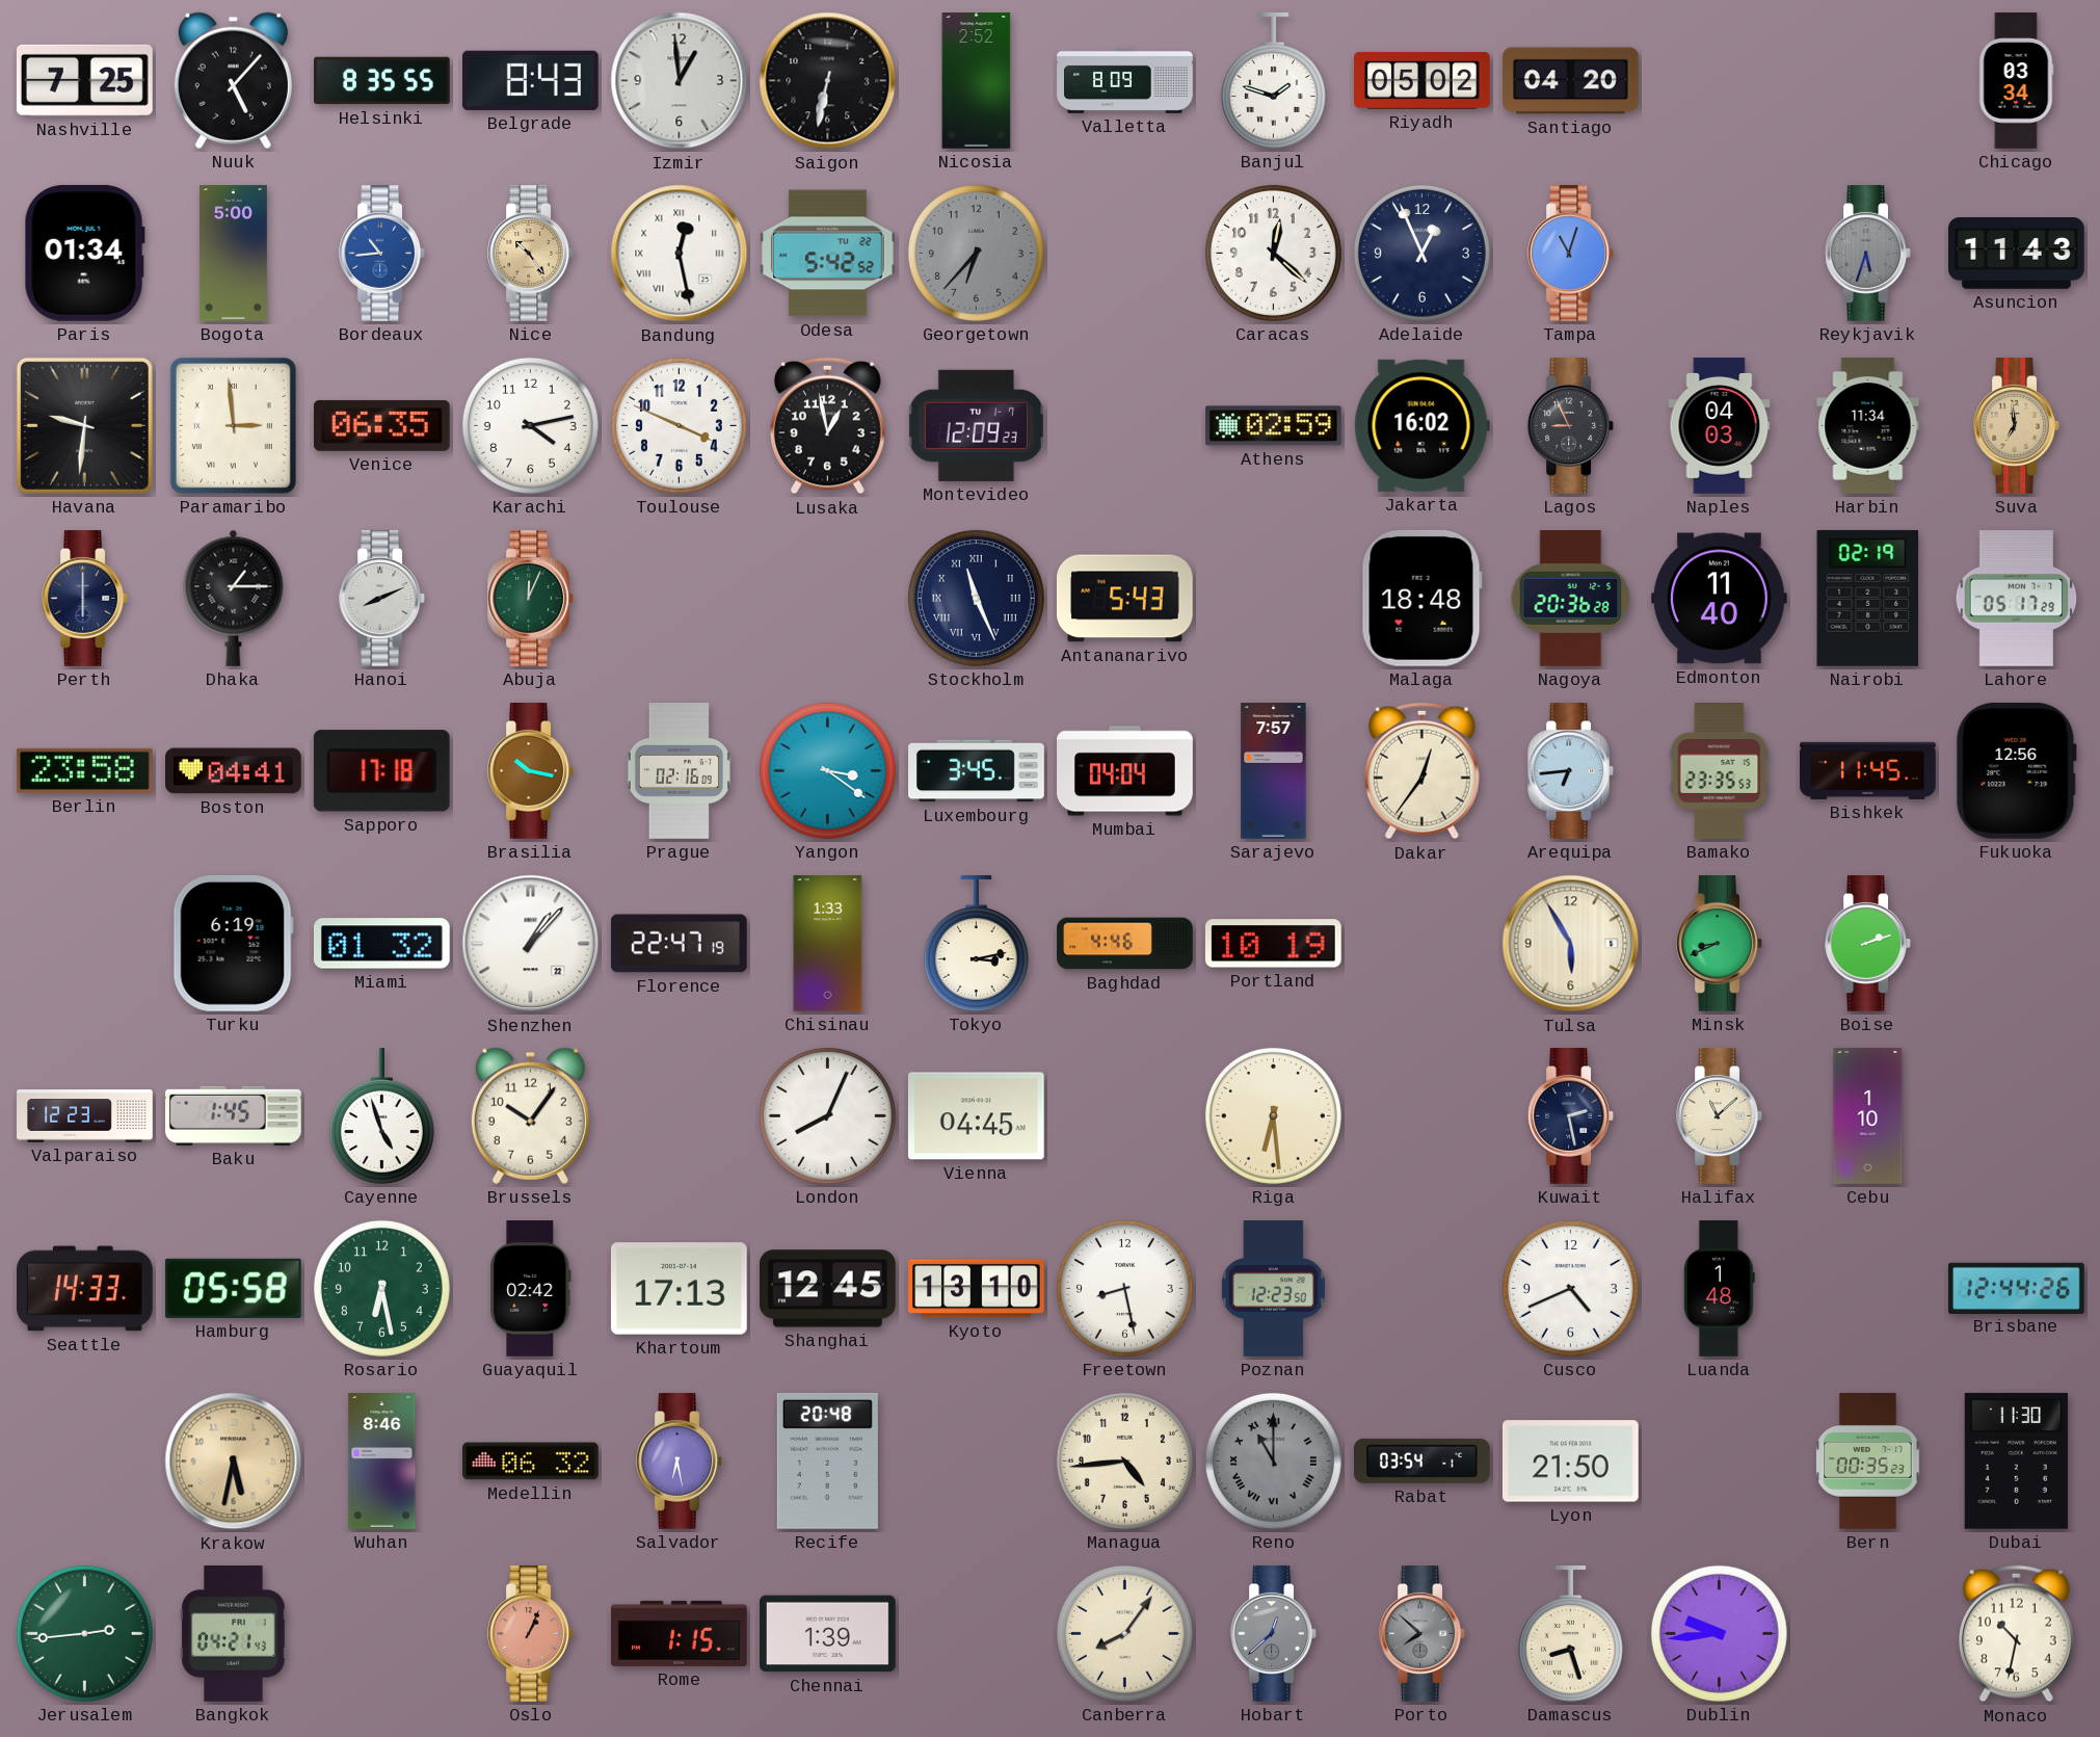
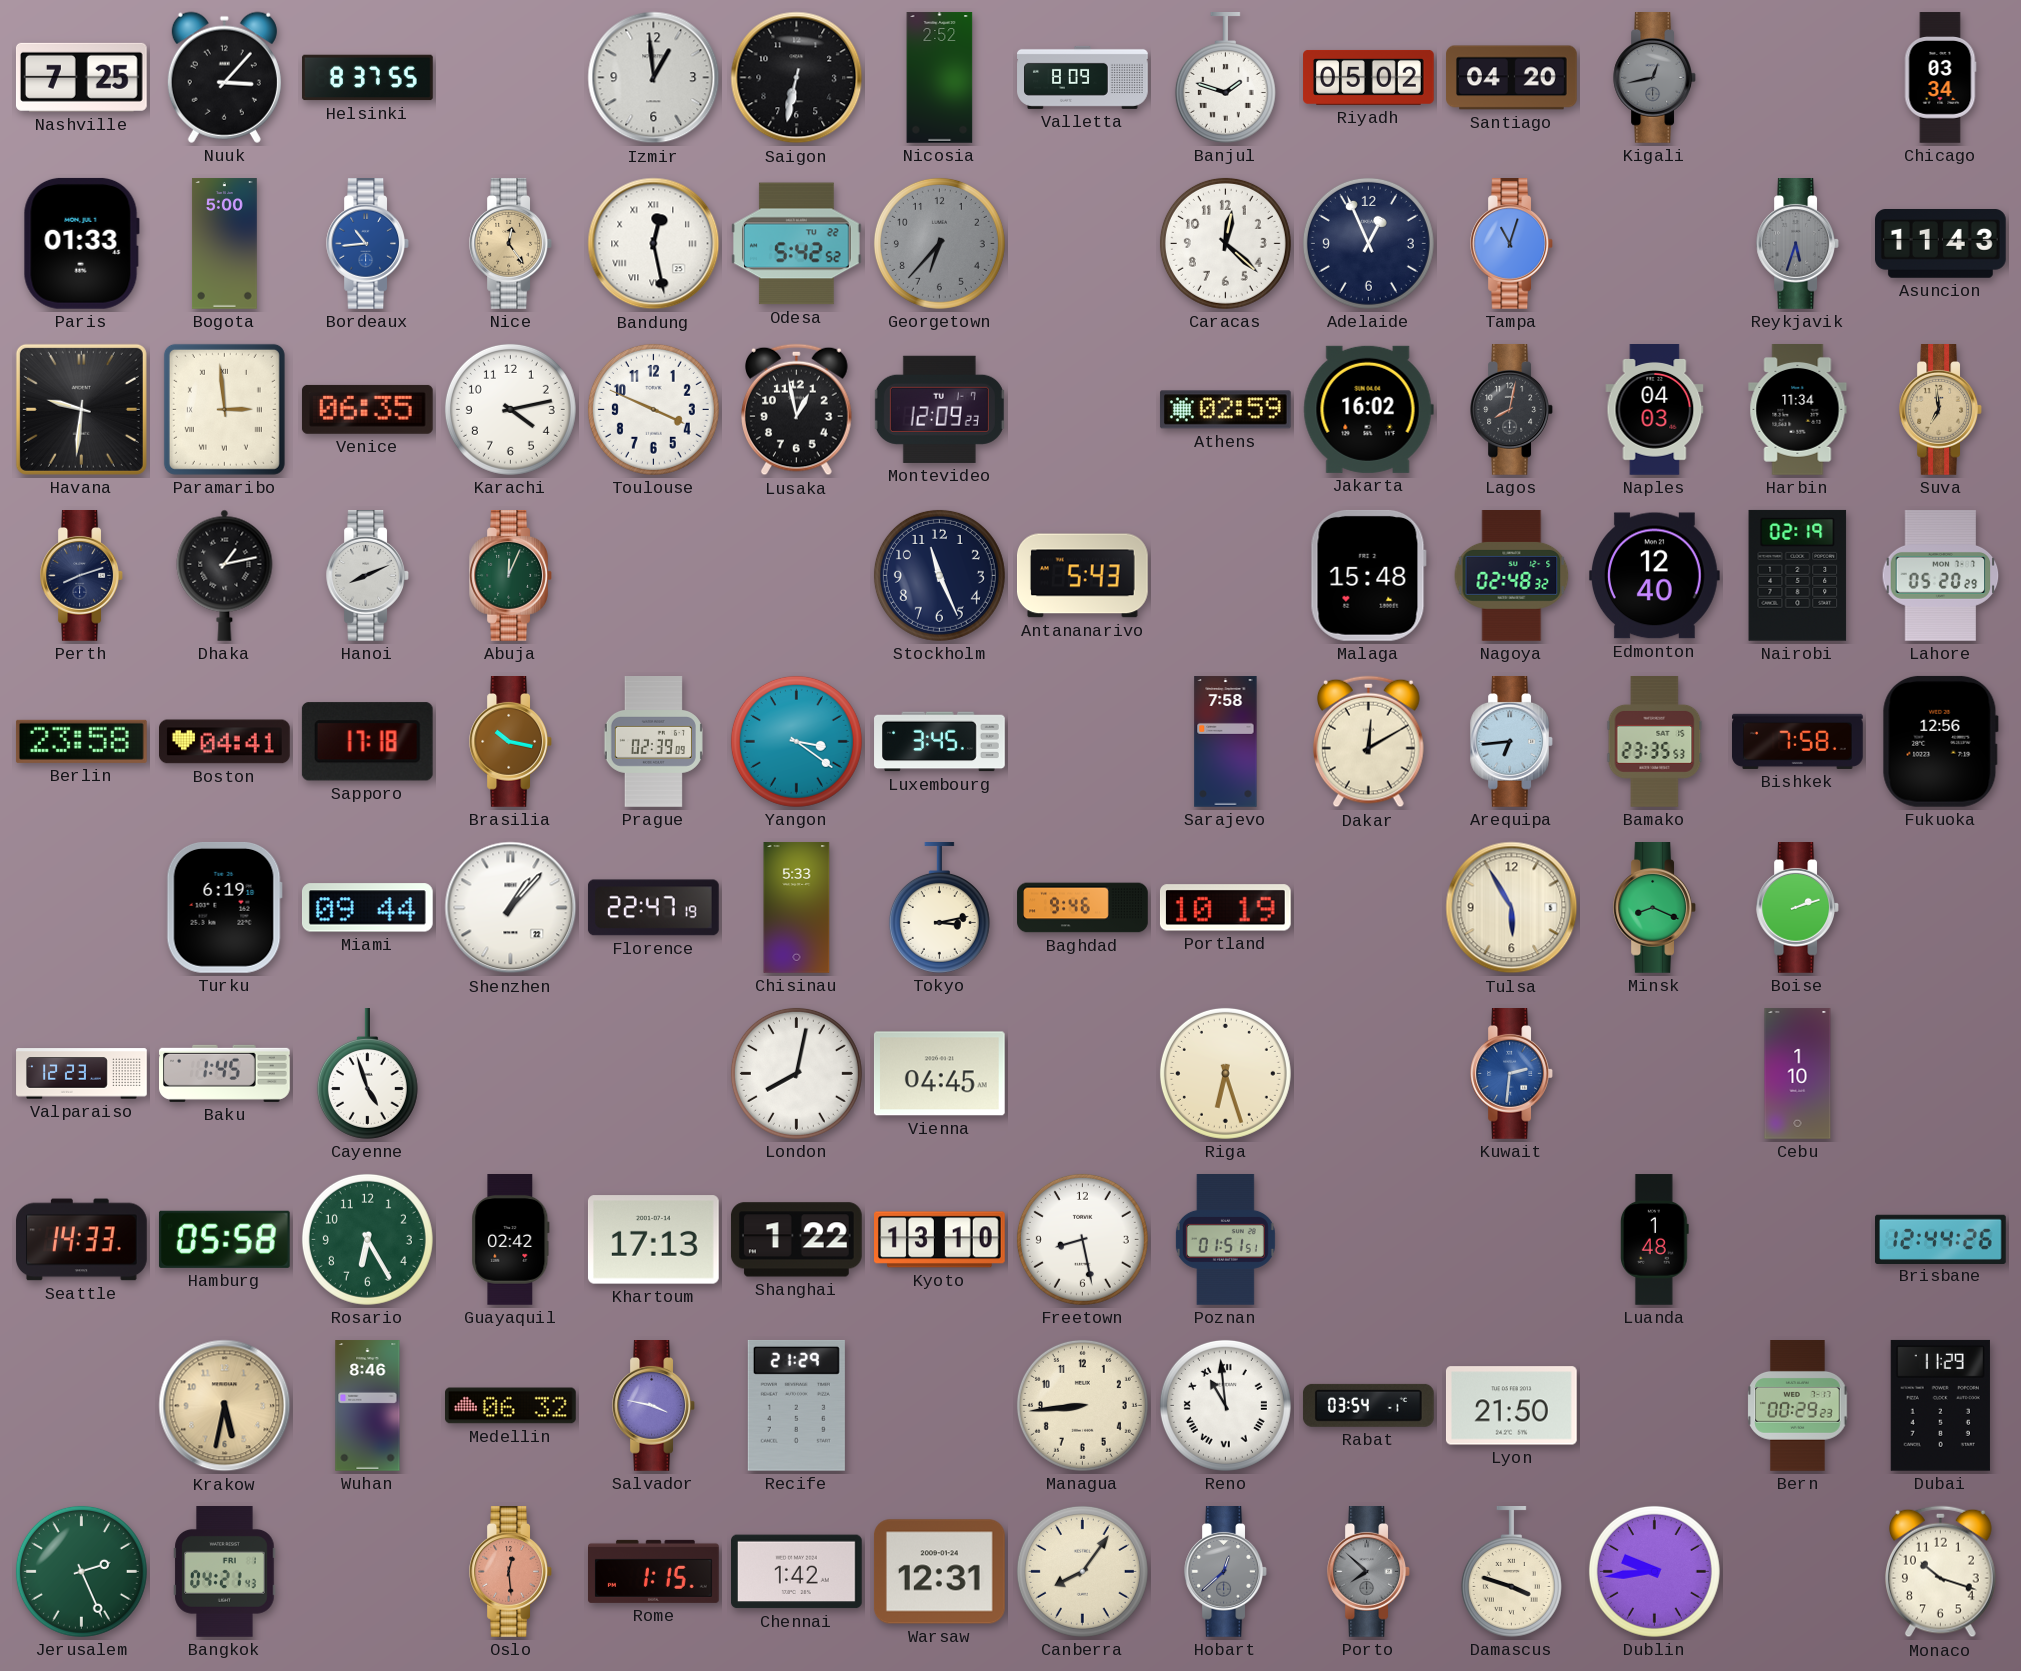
Nuuk: 5:07 -> 3:07
Helsinki: 8:35 -> 8:37
Belgrade: 8:43 -> none
Kigali: none -> 12:43
Paris: 01:34 -> 01:33
Nice: 10:24 -> 12:24
Lagos: 8:56 -> 8:02
Perth: 6:00 -> 8:12
Dhaka: 1:15 -> 1:13
Stockholm numerals: Roman -> Arabic
Malaga: 18:48 -> 15:48
Nagoya: 20:36 -> 02:48
Edmonton: 11:40 -> 12:40
Lahore: 05:17 -> 05:20
Prague: 02:16 -> 02:39
Mumbai: 04:04 -> none
Sarajevo: 7:57 -> 7:58
Dakar: 12:36 -> 12:10
Bishkek: 11:45 -> 7:58
Miami: 01:32 -> 09:44
Chisinau: 1:33 -> 5:33
Baghdad: 4:46 -> 9:46
Minsk: 8:41 -> 8:19
Brussels: 10:06 -> none
London: 8:04 -> 8:02
Riga: 6:29 -> 6:27
Kuwait: 2:28 -> 2:31
Kuwait dial: navy -> blue
Halifax: 11:08 -> none
Rosario: 6:28 -> 6:25
Shanghai: 12:45 -> 1:22
Poznan: 12:23 -> 01:51
Cusco: 4:41 -> none
Salvador: 6:28 -> 3:47
Recife: 20:48 -> 21:29
Managua: 4:44 -> 8:44
Reno: 11:00 -> 10:59
Reno dial: grey -> white
Bern: 00:35 -> 00:29
Dubai: 11:30 -> 11:29
Jerusalem: 2:44 -> 2:26
Oslo: 1:04 -> 12:29
Chennai: 1:39 -> 1:42
Warsaw: none -> 12:31
Damascus: 8:27 -> 3:48
Monaco: 10:32 -> 10:18
